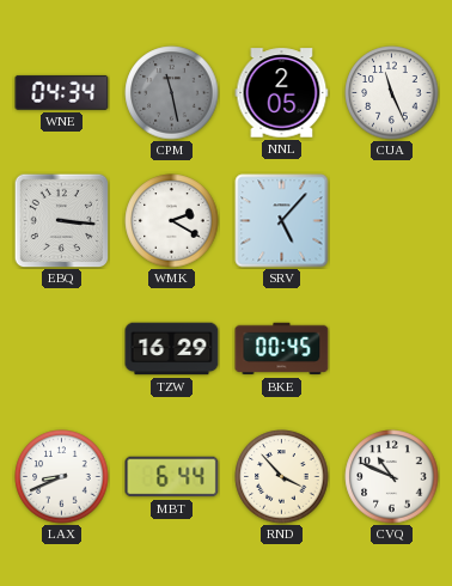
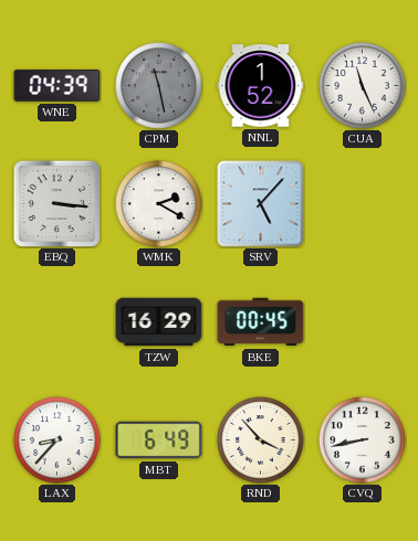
WNE: 04:34 -> 04:39
NNL: 2:05 -> 1:52
LAX: 8:41 -> 8:37
MBT: 6:44 -> 6:49
CVQ: 10:49 -> 8:43
